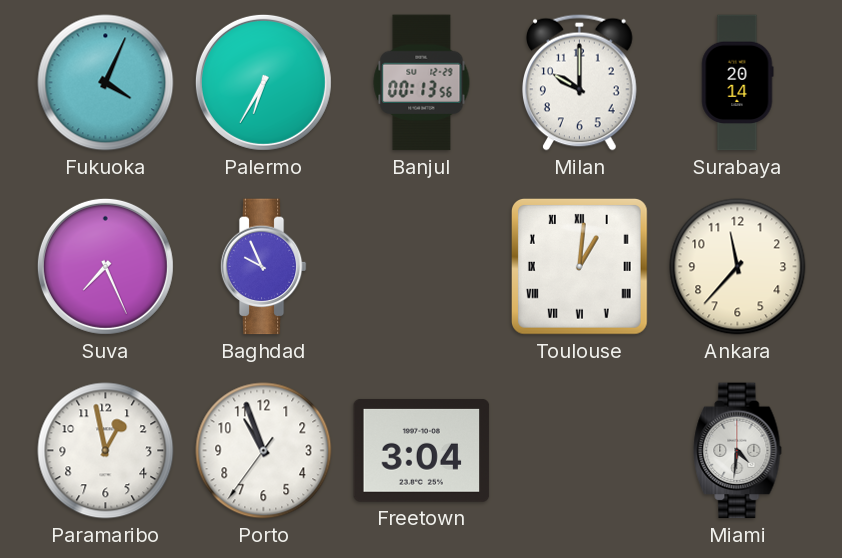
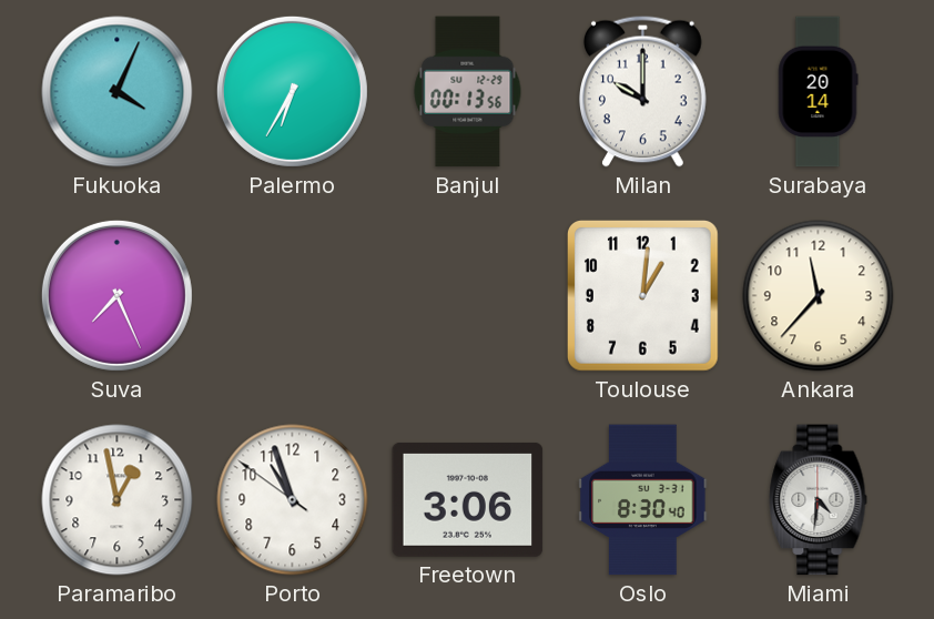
Baghdad: 9:56 -> none
Toulouse numerals: Roman -> Arabic
Porto: 10:56:36 -> 10:56:51
Freetown: 3:04 -> 3:06
Oslo: none -> 8:30
